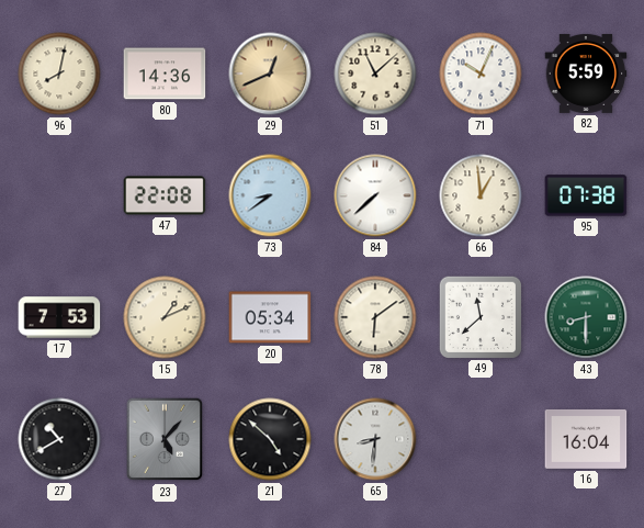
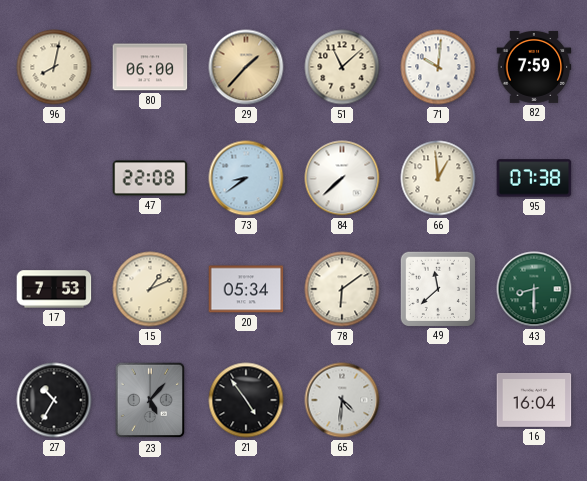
80: 14:36 -> 06:00
29: 12:41 -> 1:37
71: 10:04 -> 10:01
82: 5:59 -> 7:59
27: 10:40 -> 10:35
21: 4:52 -> 4:54
65: 8:31 -> 4:31
